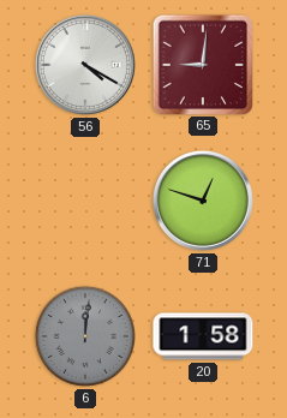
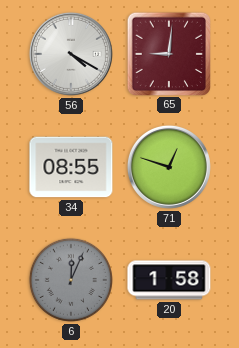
34: none -> 08:55
6: 12:01 -> 12:04
